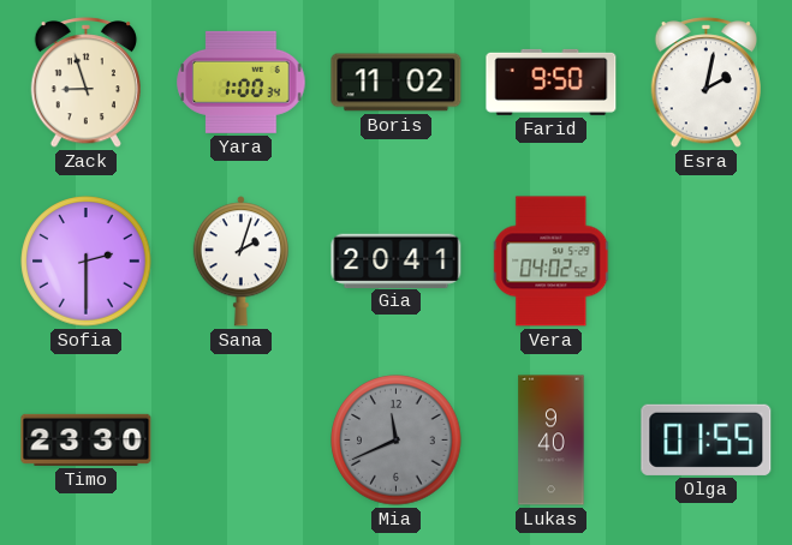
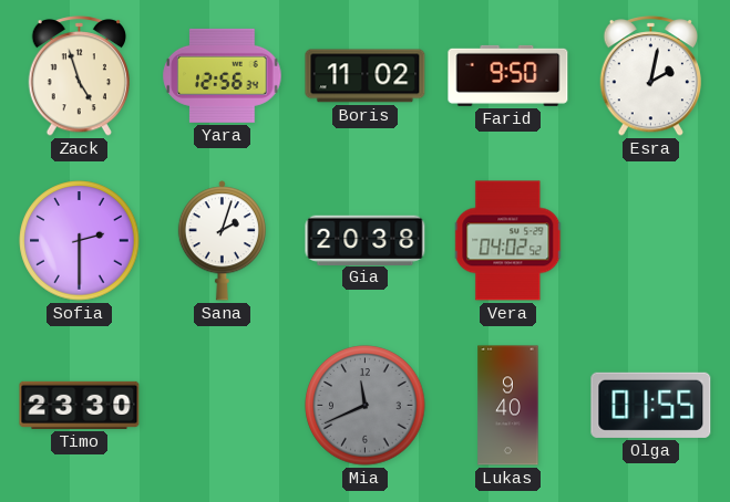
Zack: 8:57 -> 4:57
Yara: 1:00 -> 12:56
Gia: 20:41 -> 20:38
